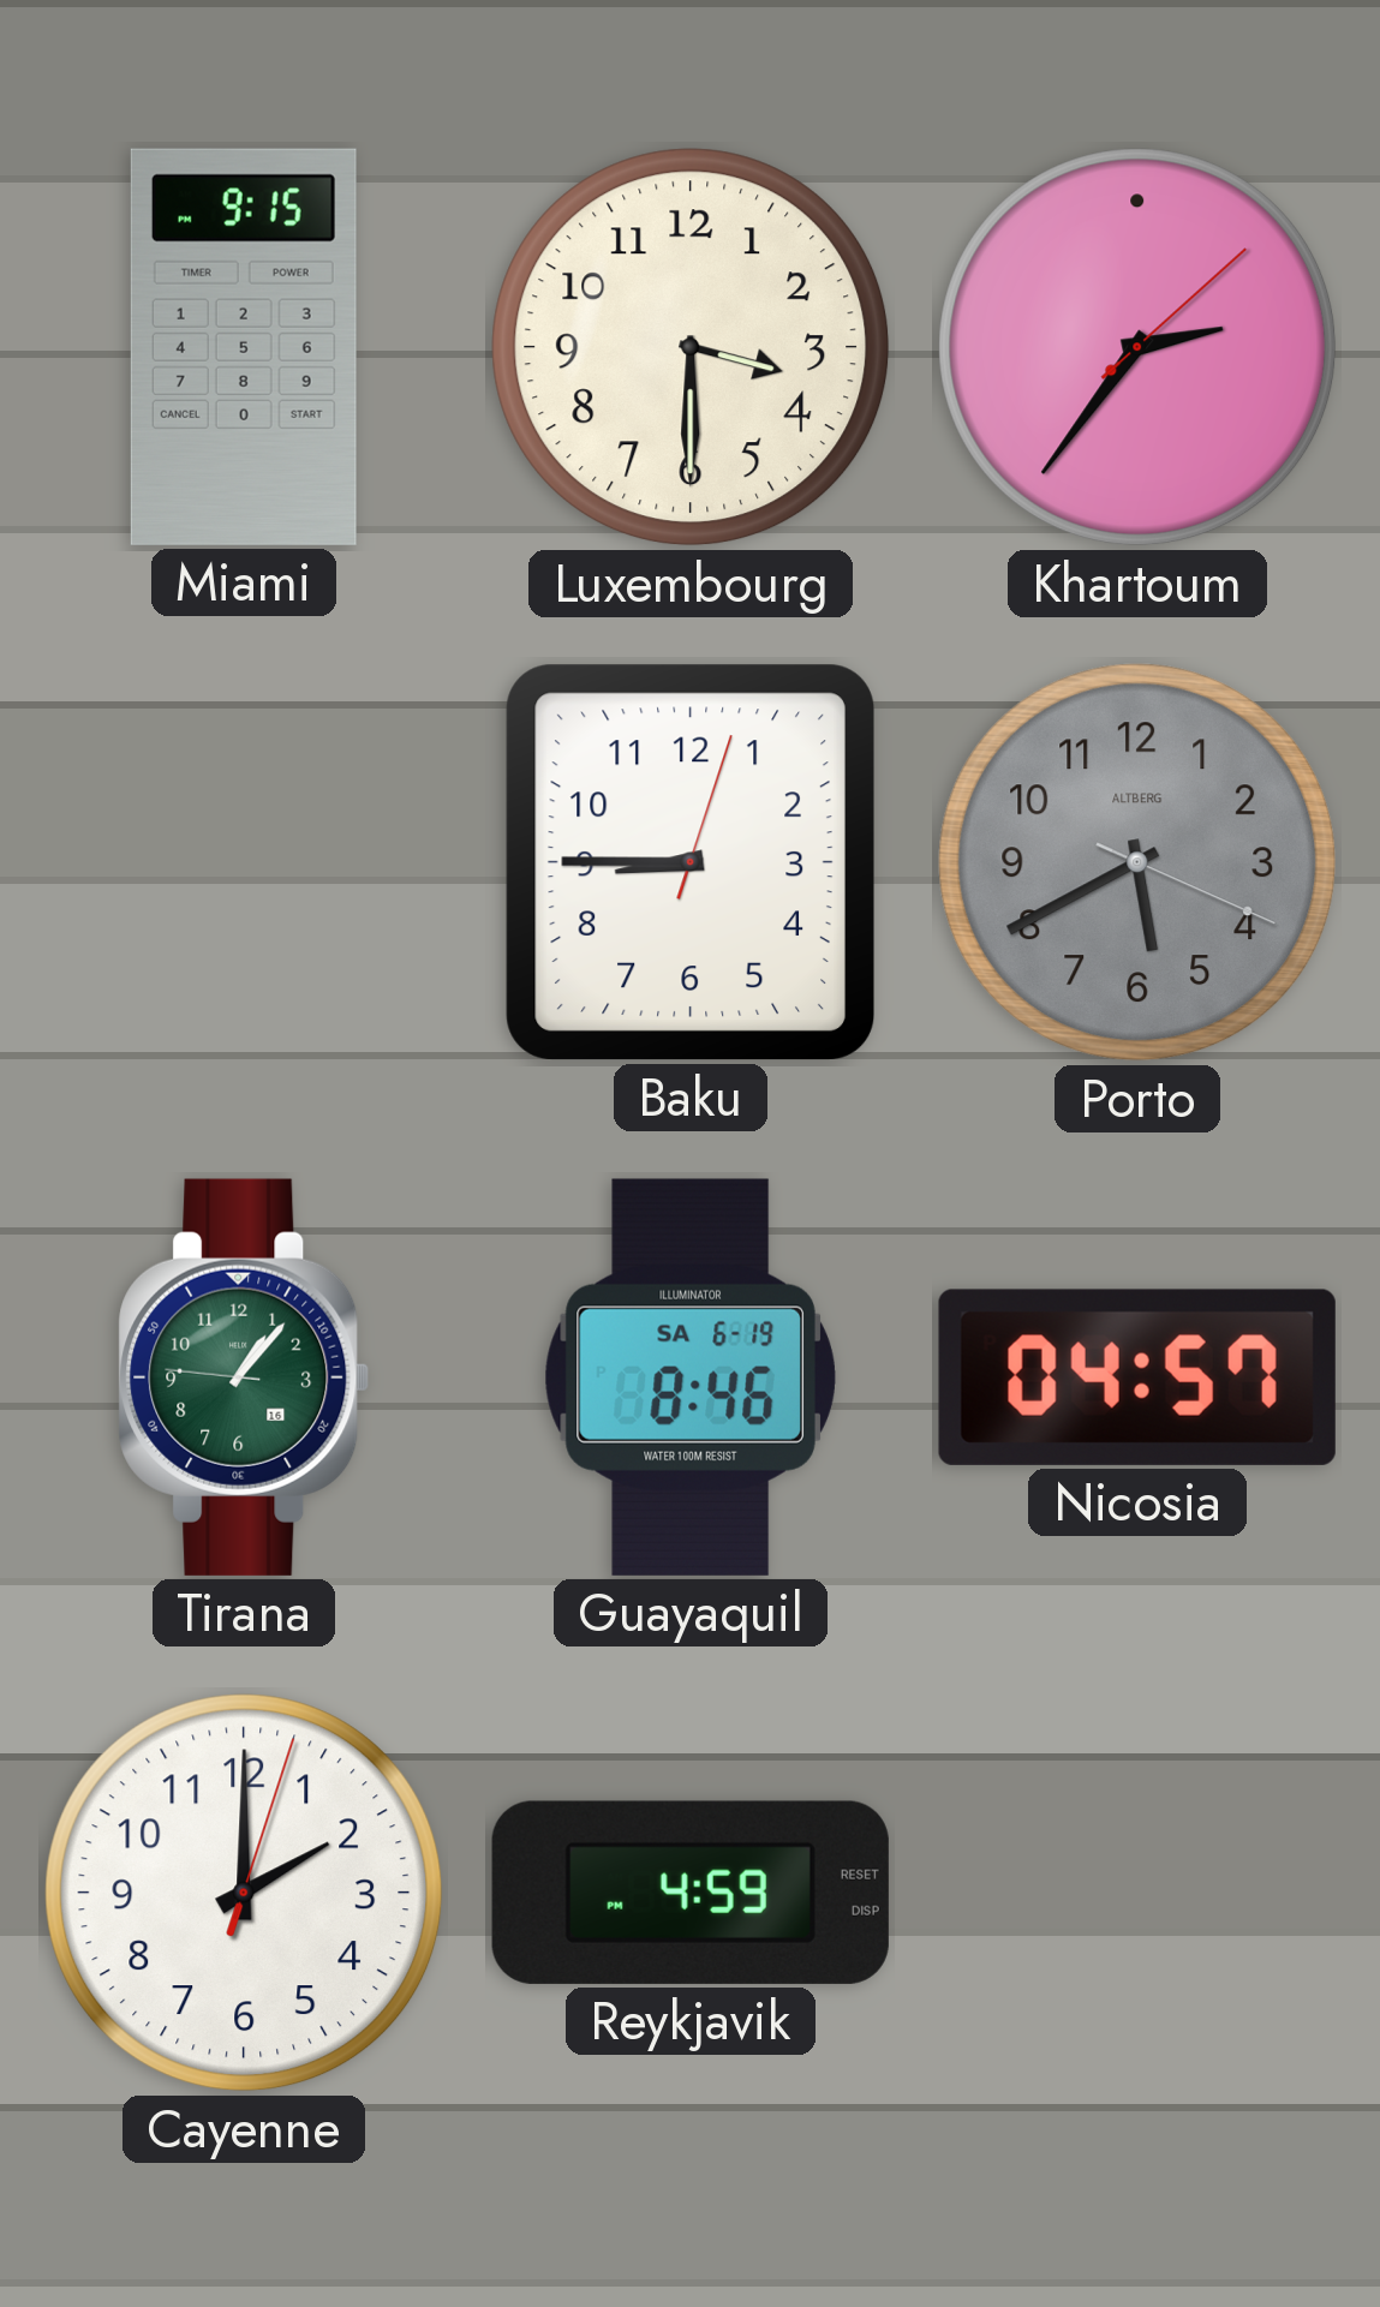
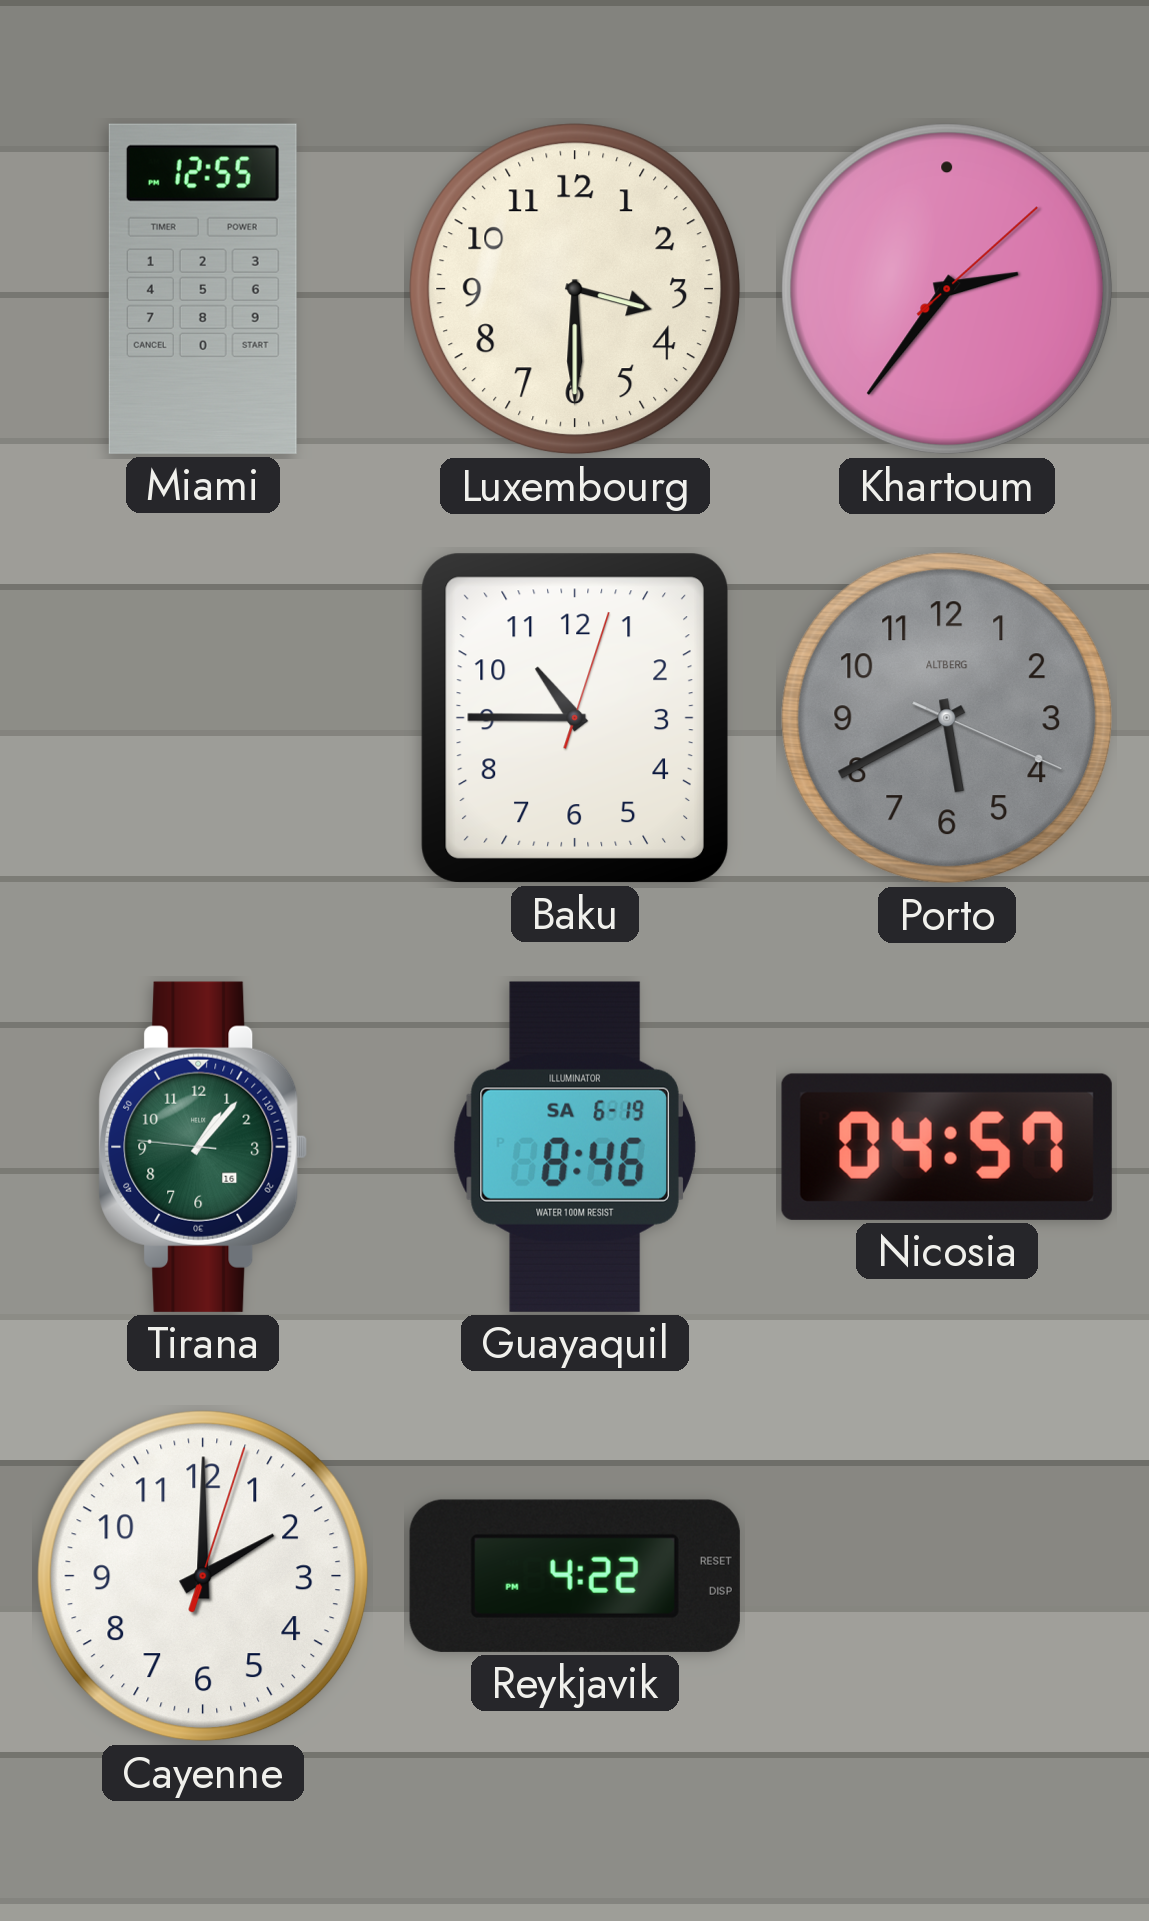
Miami: 9:15 -> 12:55
Baku: 8:45 -> 10:45
Reykjavik: 4:59 -> 4:22
